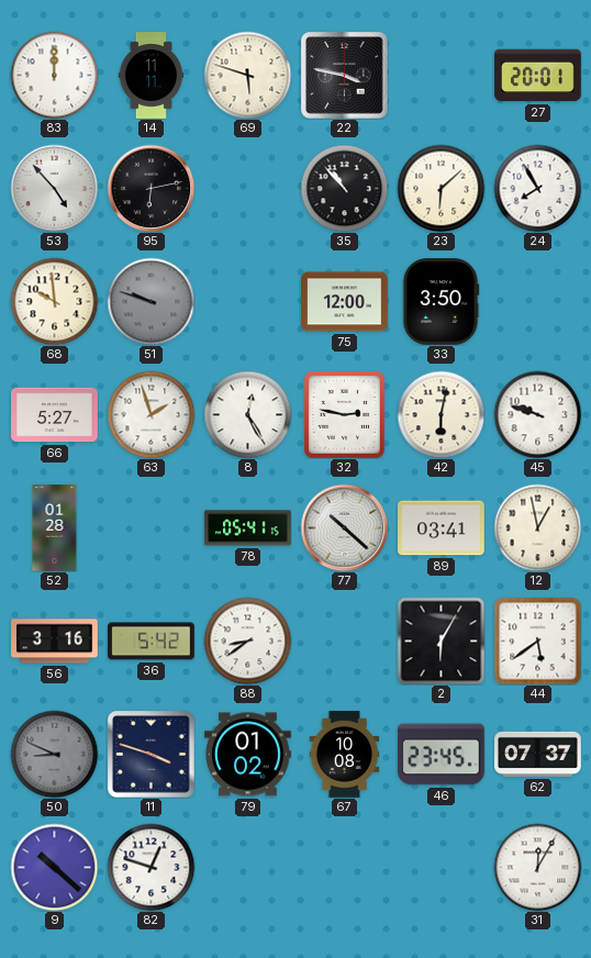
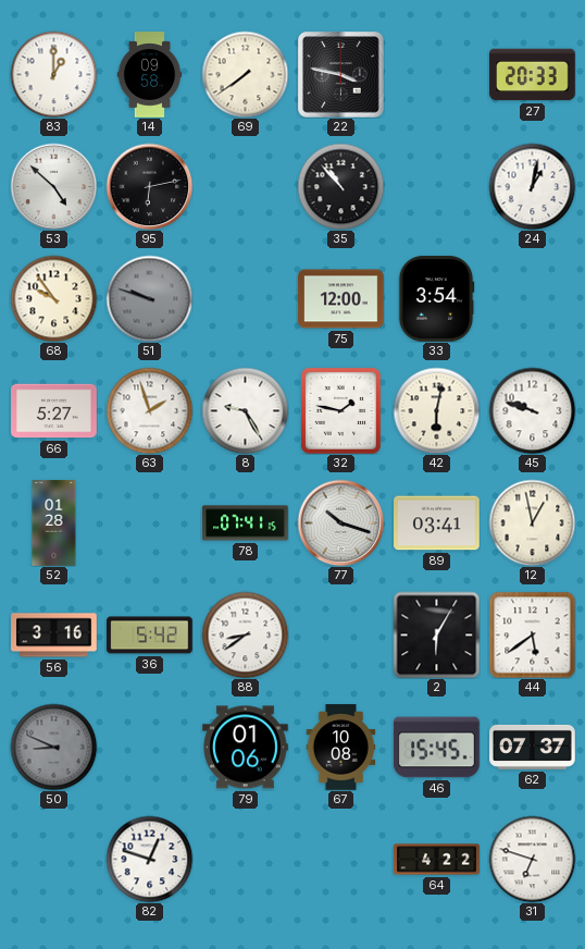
83: 12:00 -> 1:00
14: 11:11 -> 09:58
69: 5:48 -> 7:39
27: 20:01 -> 20:33
53: 4:53 -> 4:52
23: 6:08 -> none
24: 7:55 -> 1:02
68: 9:59 -> 9:54
33: 3:50 -> 3:54
8: 12:25 -> 9:25
32: 2:47 -> 1:47
78: 05:41 -> 07:41
77: 10:22 -> 10:18
11: 3:48 -> none
79: 01:02 -> 01:06
46: 23:45 -> 15:45
9: 10:22 -> none
64: none -> 4:22
31: 12:05 -> 6:48
